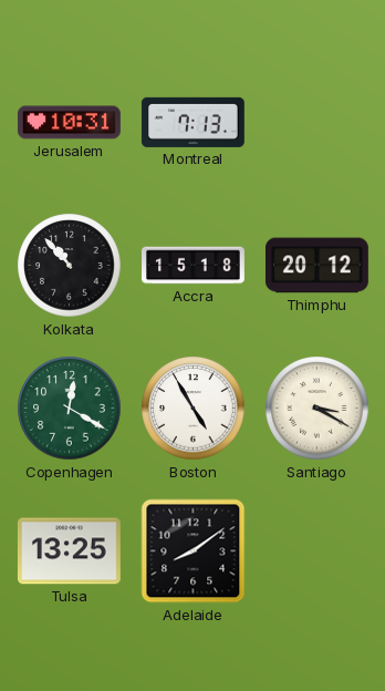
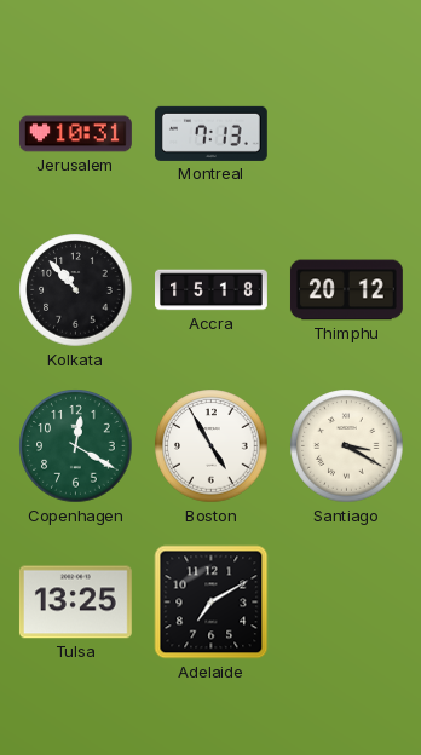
Adelaide: 8:09 -> 7:10
